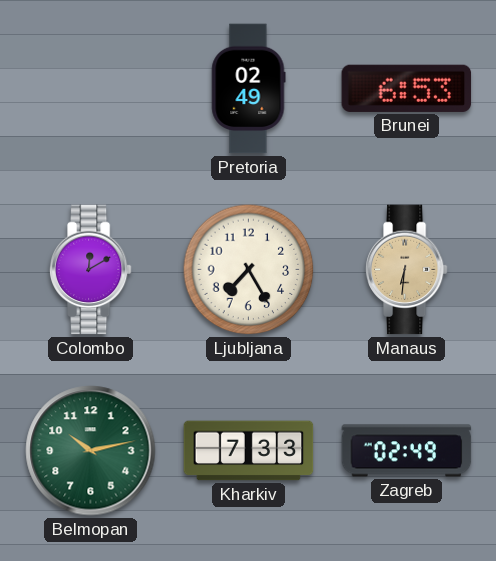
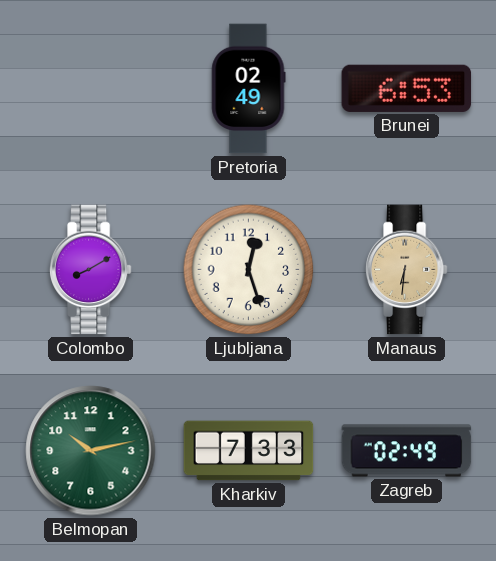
Colombo: 12:10 -> 8:10
Ljubljana: 7:25 -> 12:27
